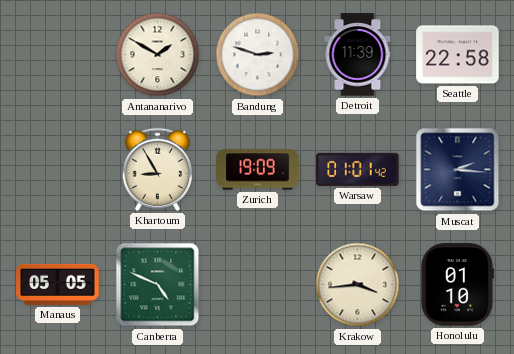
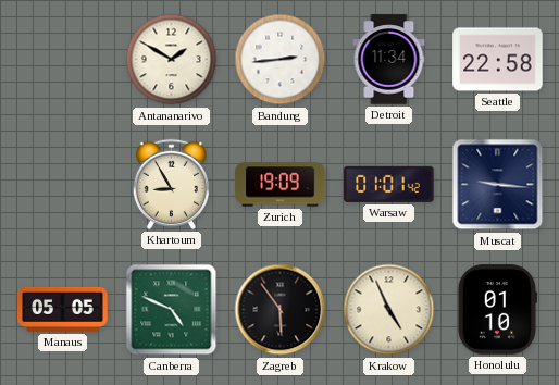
Bandung: 2:48 -> 2:44
Detroit: 11:39 -> 11:34
Muscat: 2:16 -> 9:16
Zagreb: none -> 5:54
Krakow: 3:44 -> 4:56
